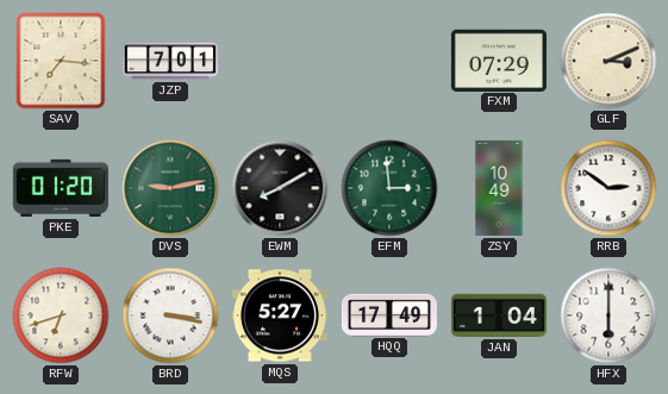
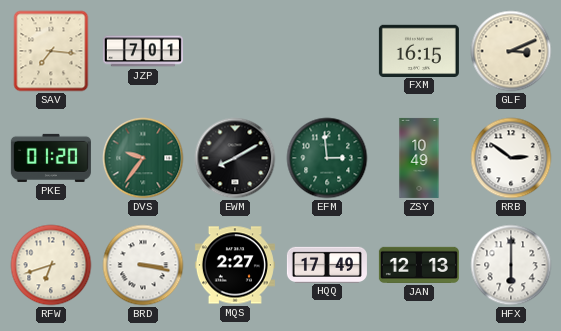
FXM: 07:29 -> 16:15
DVS: 9:13 -> 9:36
MQS: 5:27 -> 2:27
JAN: 1:04 -> 12:13
